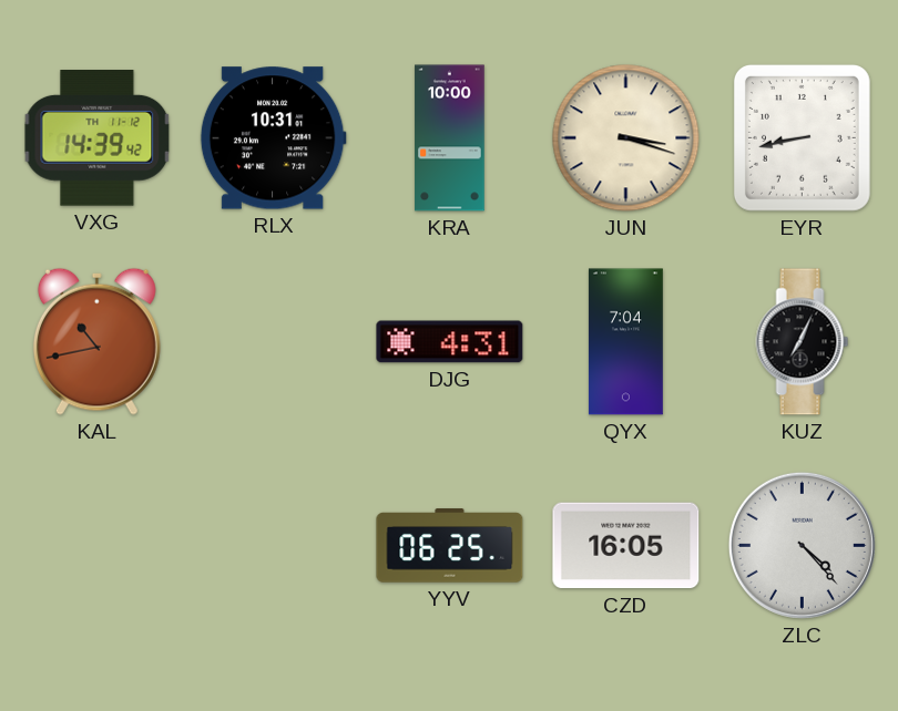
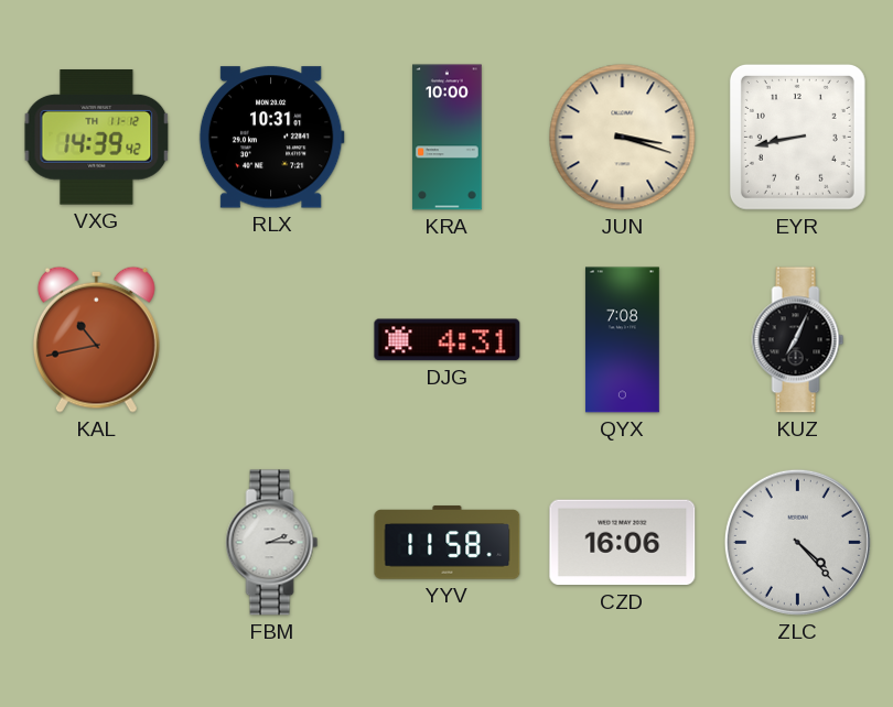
QYX: 7:04 -> 7:08
FBM: none -> 2:15
YYV: 06:25 -> 11:58
CZD: 16:05 -> 16:06
